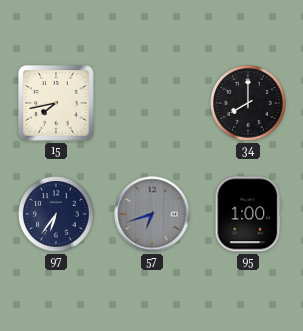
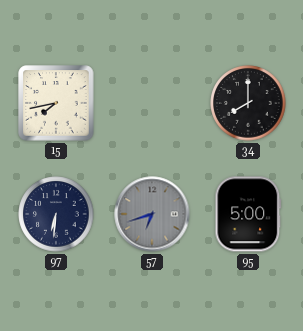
97: 6:36 -> 6:31
95: 1:00 -> 5:00
